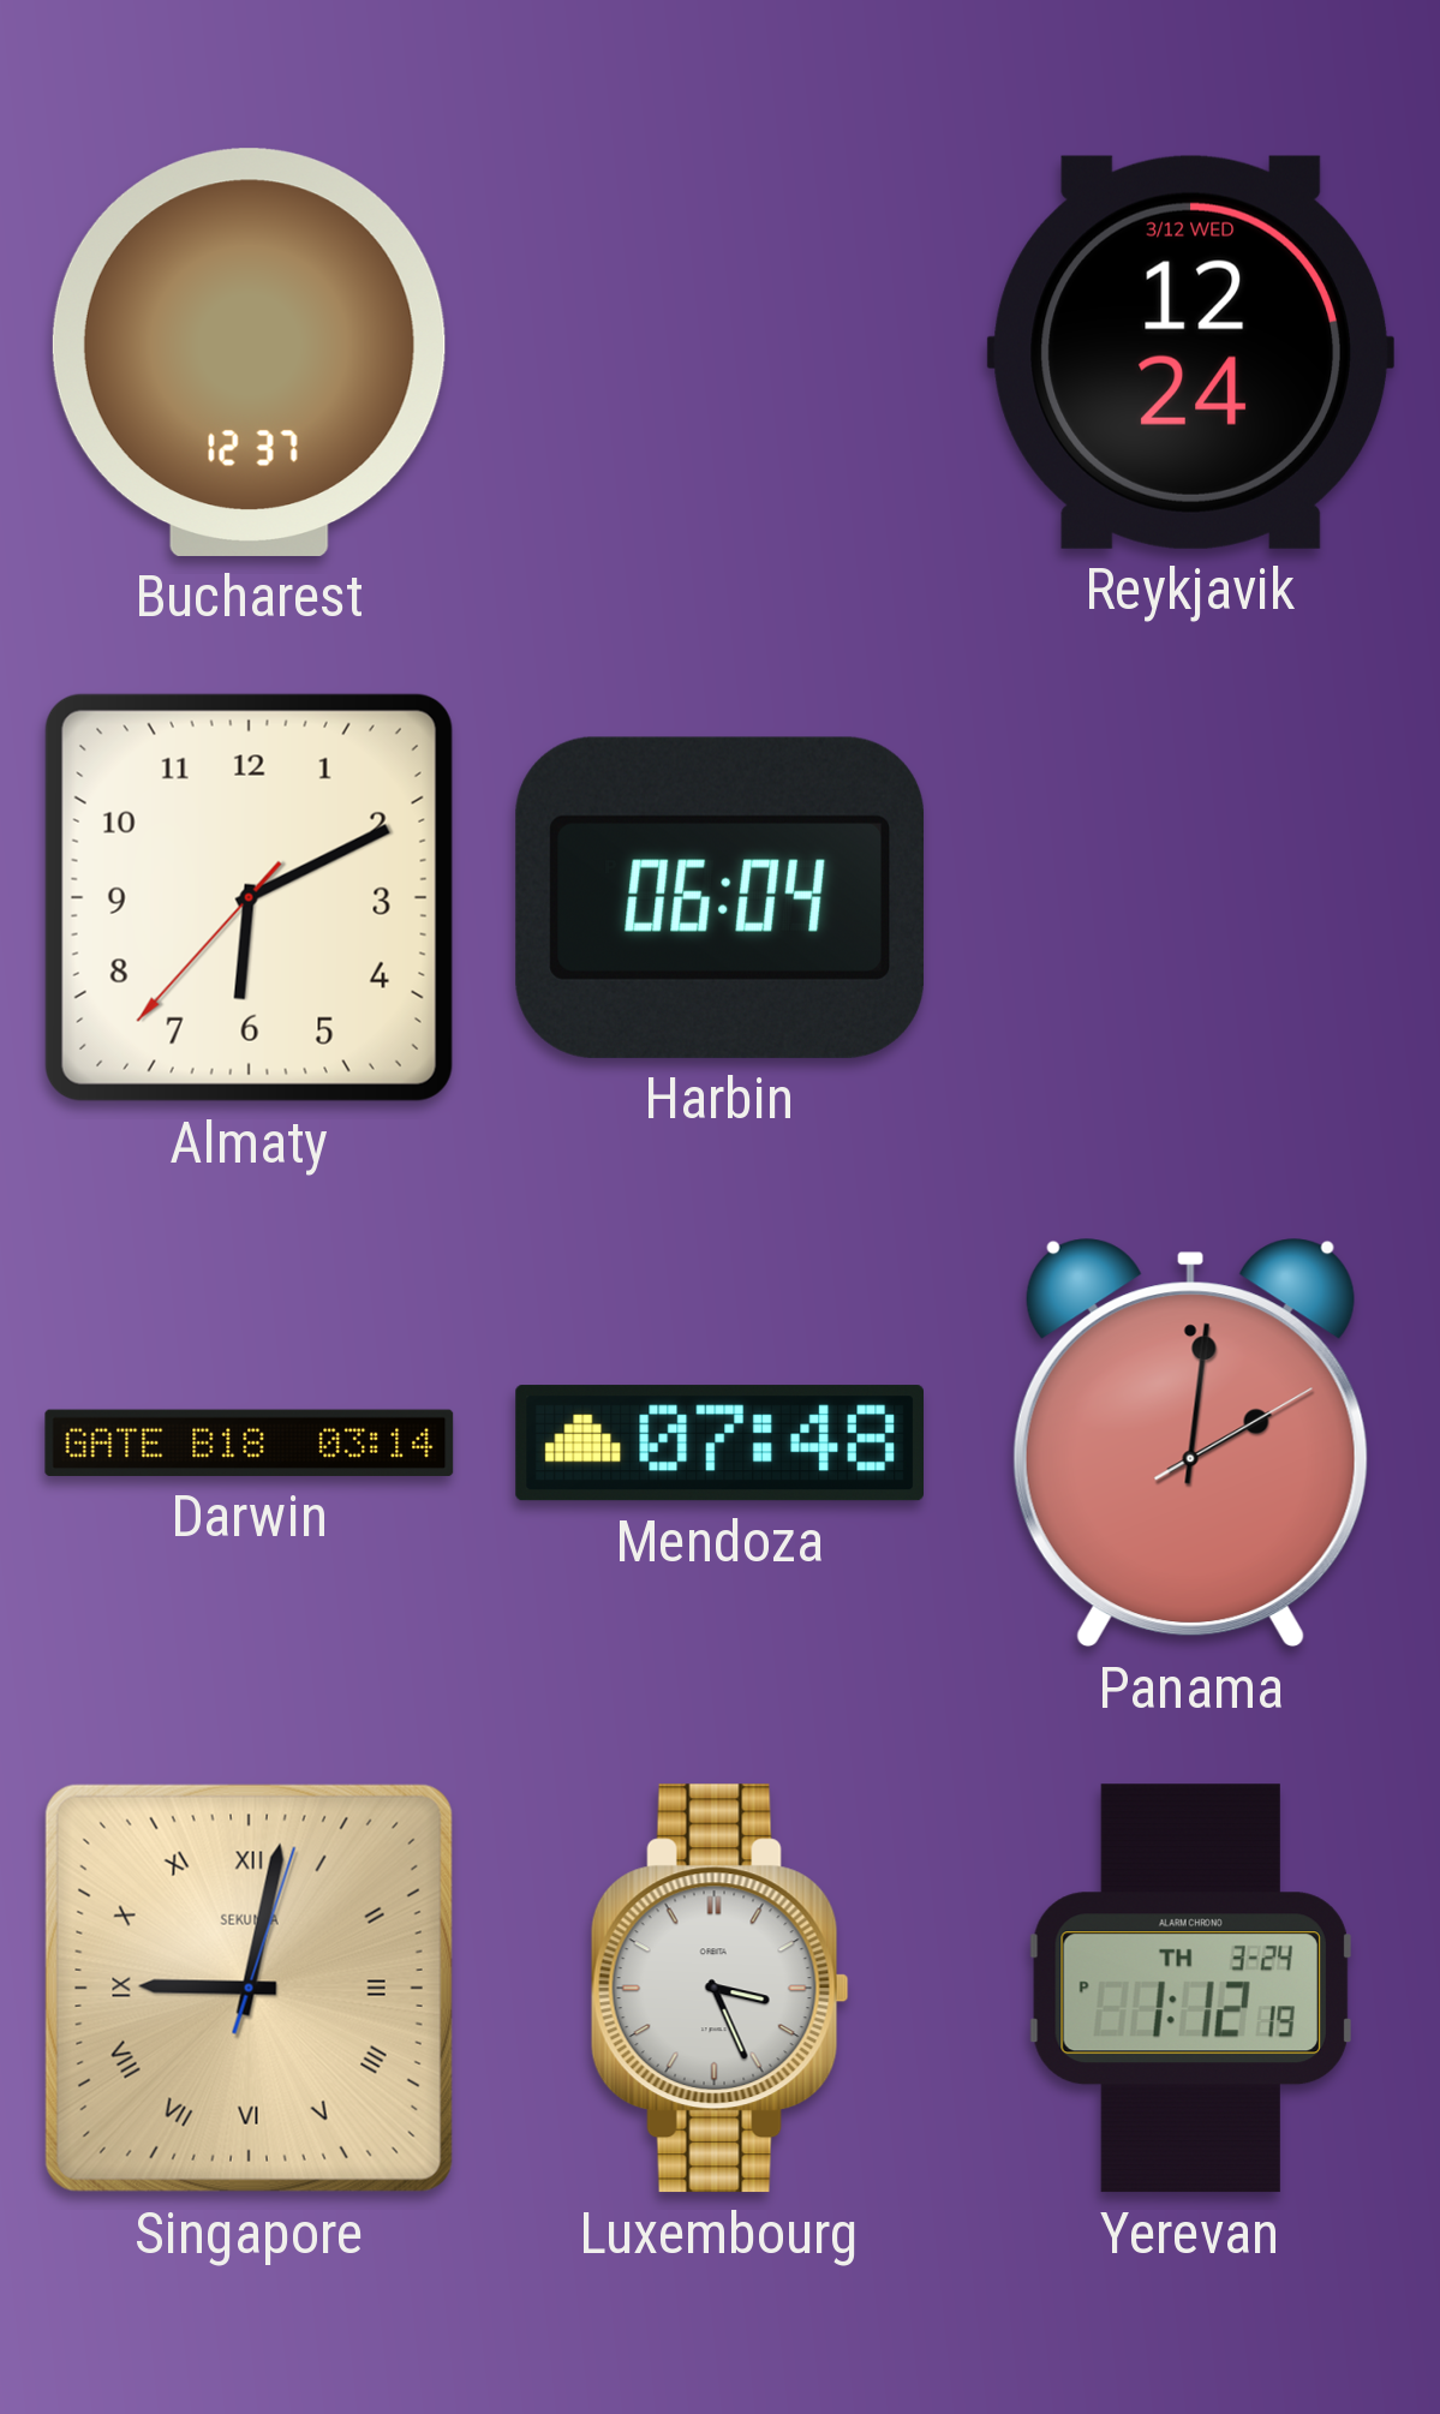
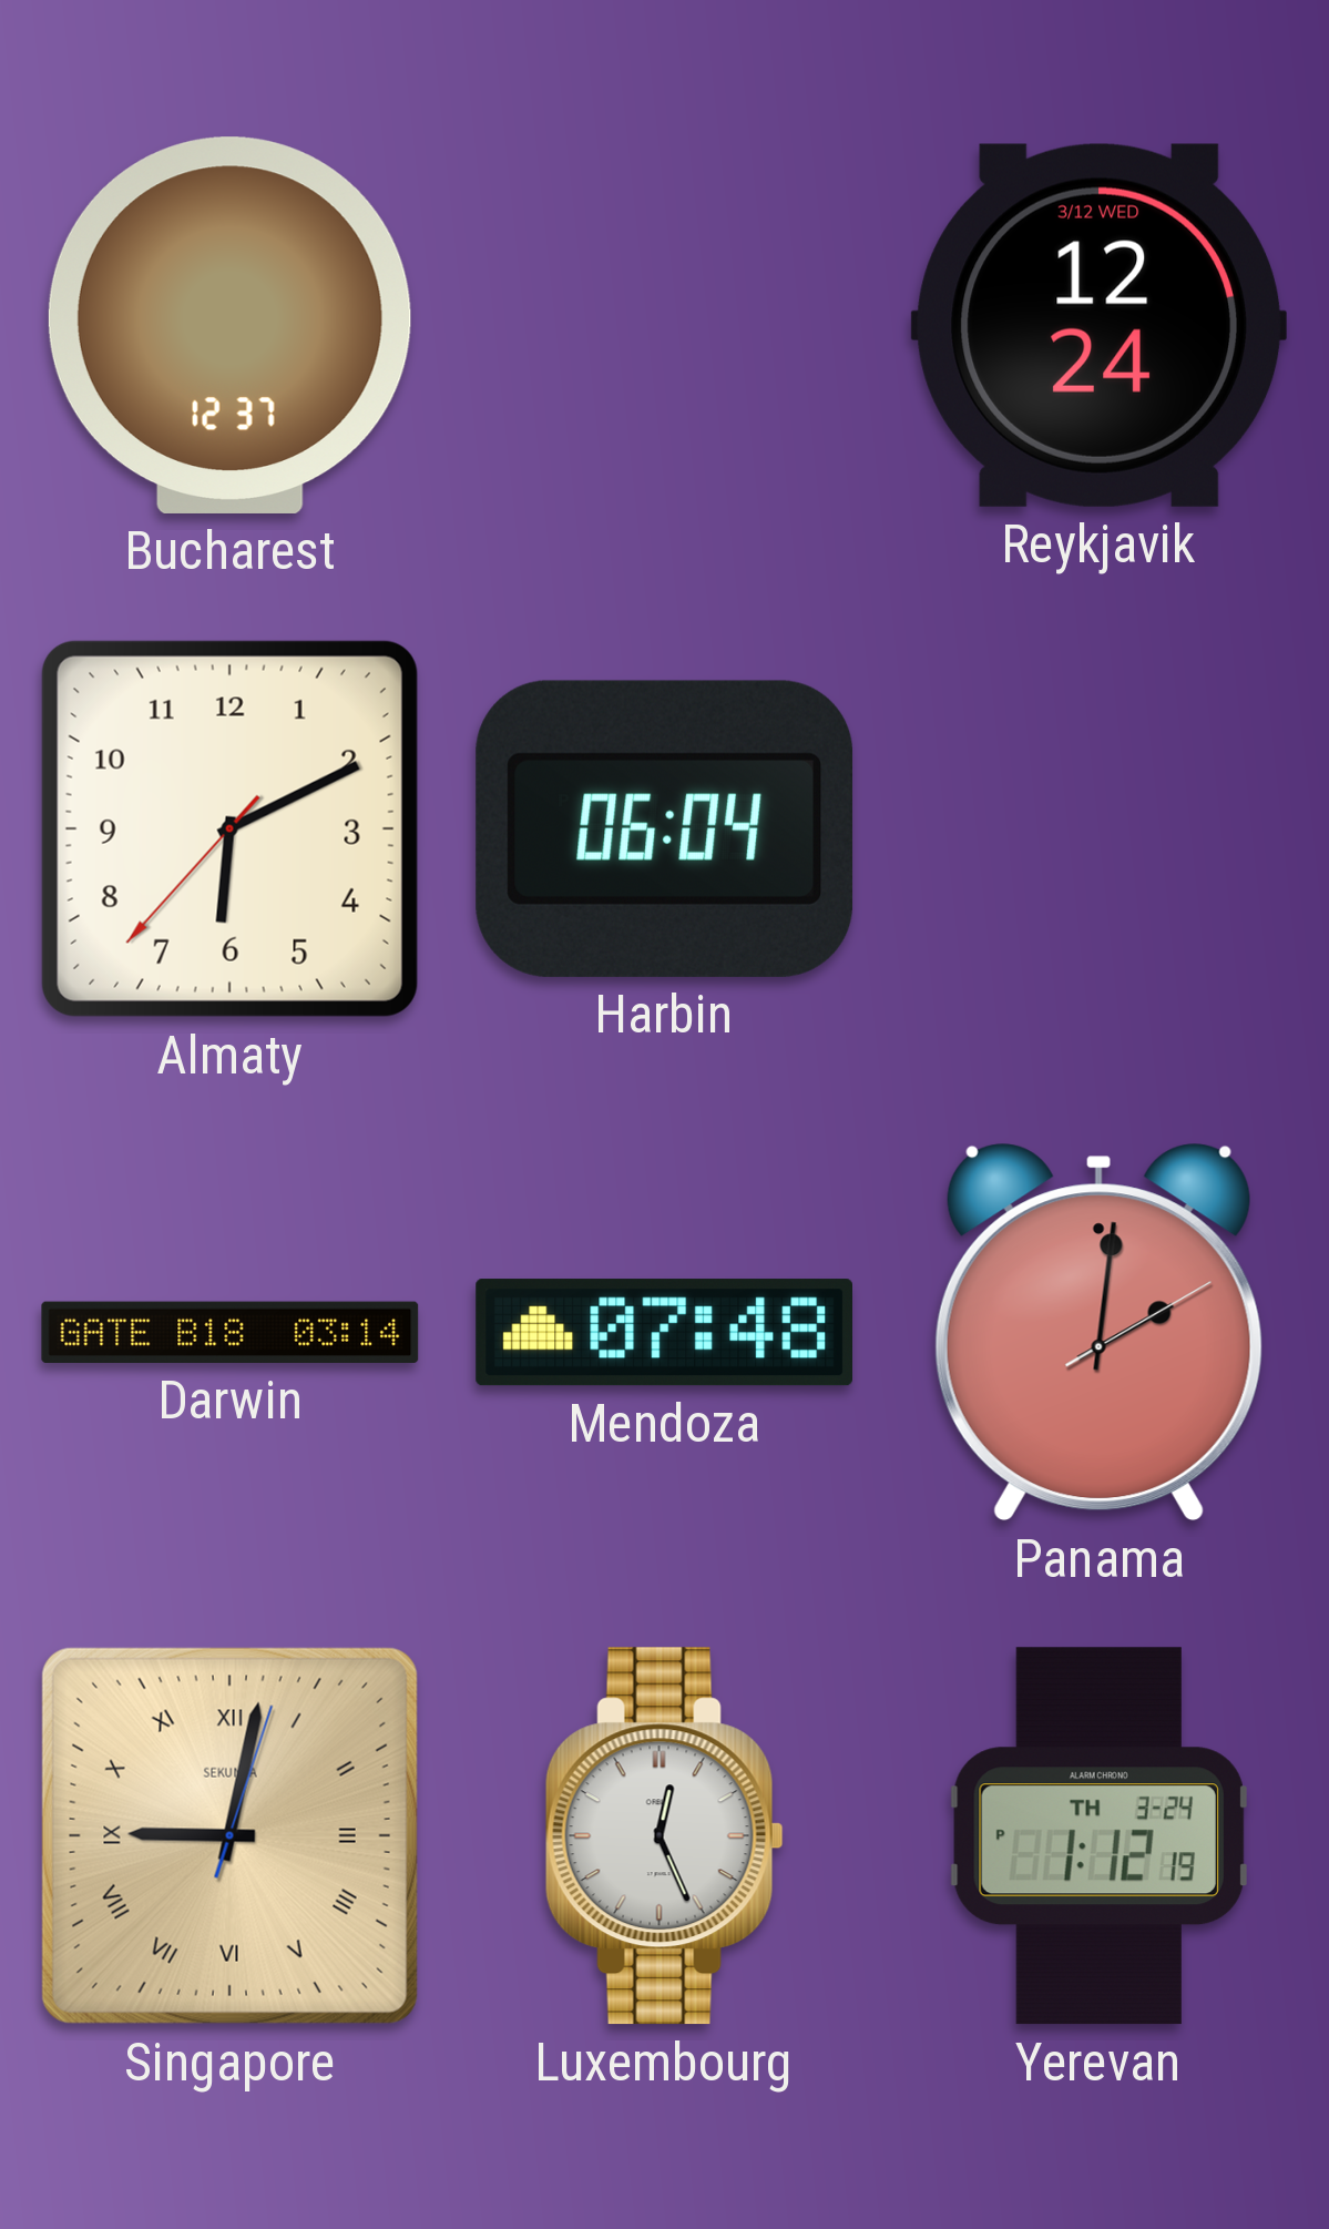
Luxembourg: 3:26 -> 12:26
